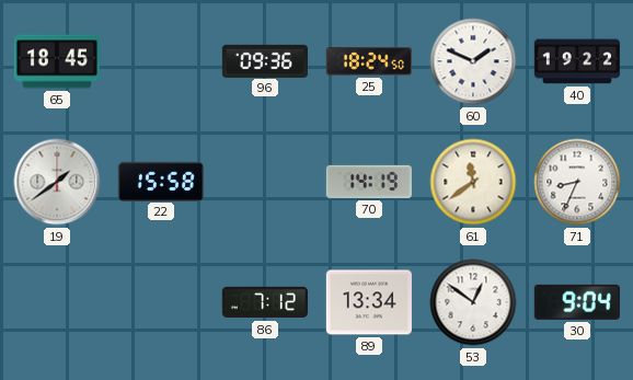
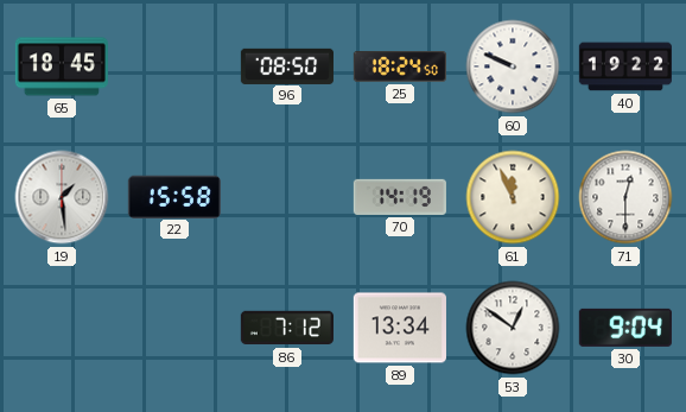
96: 09:36 -> 08:50
60: 1:49 -> 9:49
19: 1:39 -> 1:29
61: 11:39 -> 11:56
71: 8:34 -> 12:30
